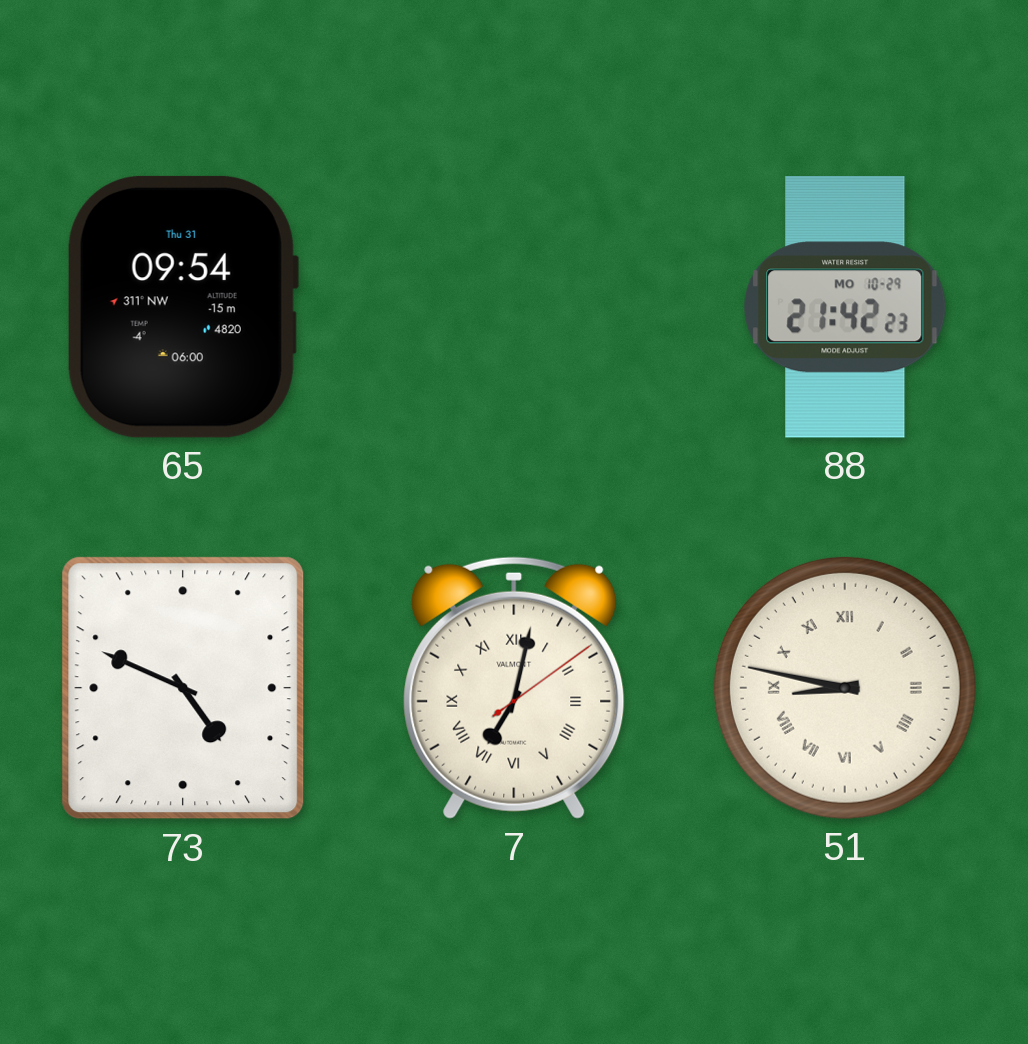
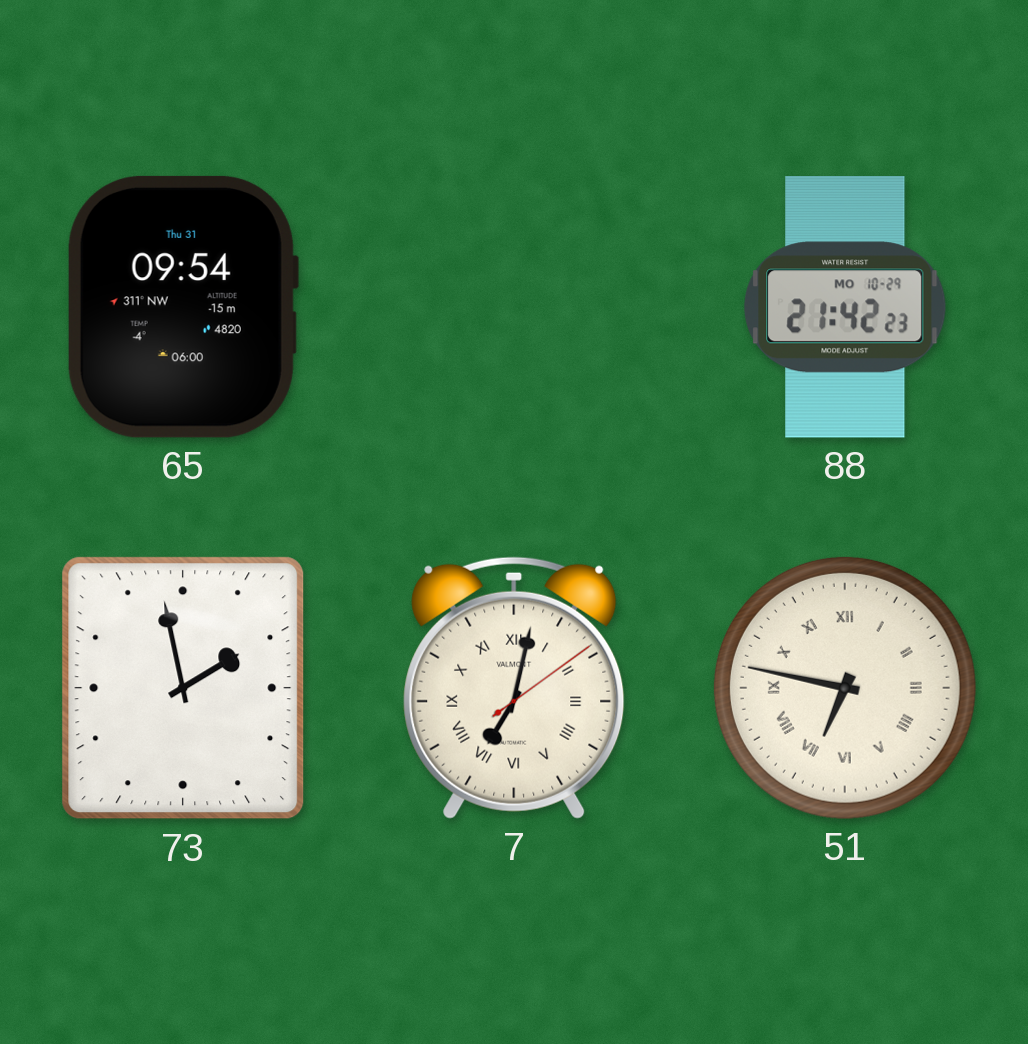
73: 4:49 -> 1:58
51: 8:47 -> 6:47
